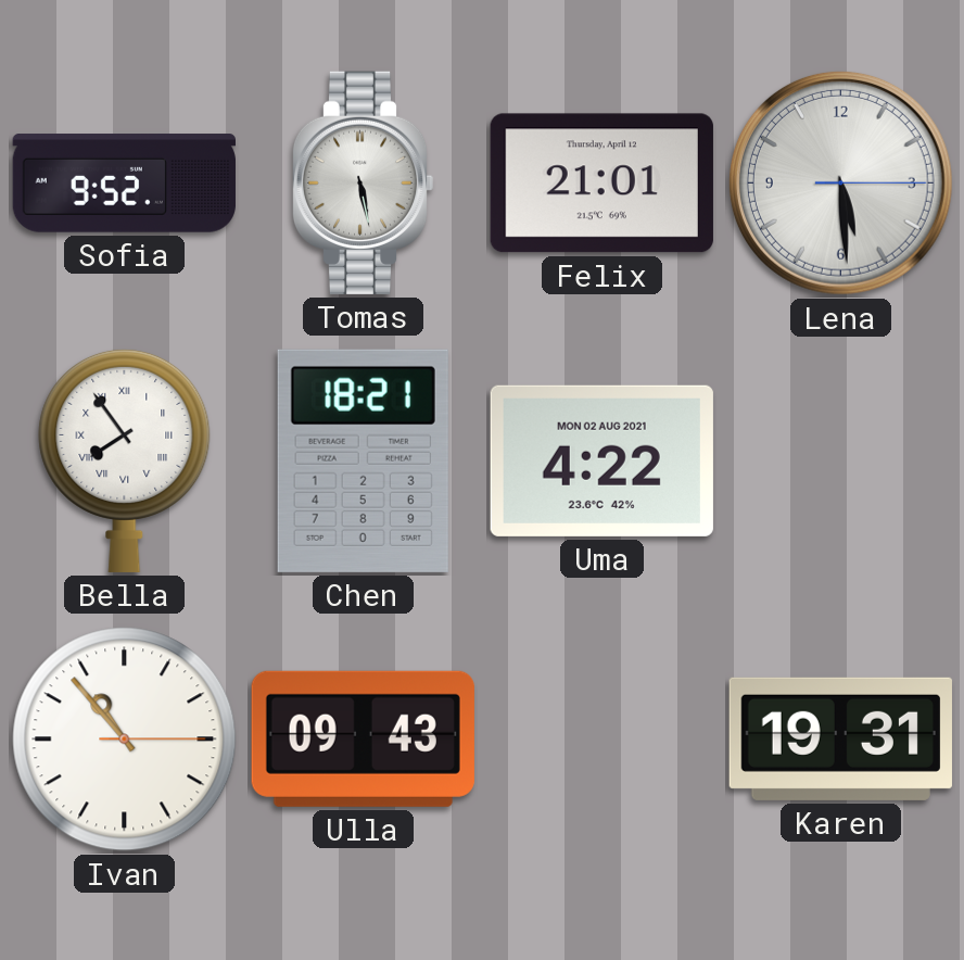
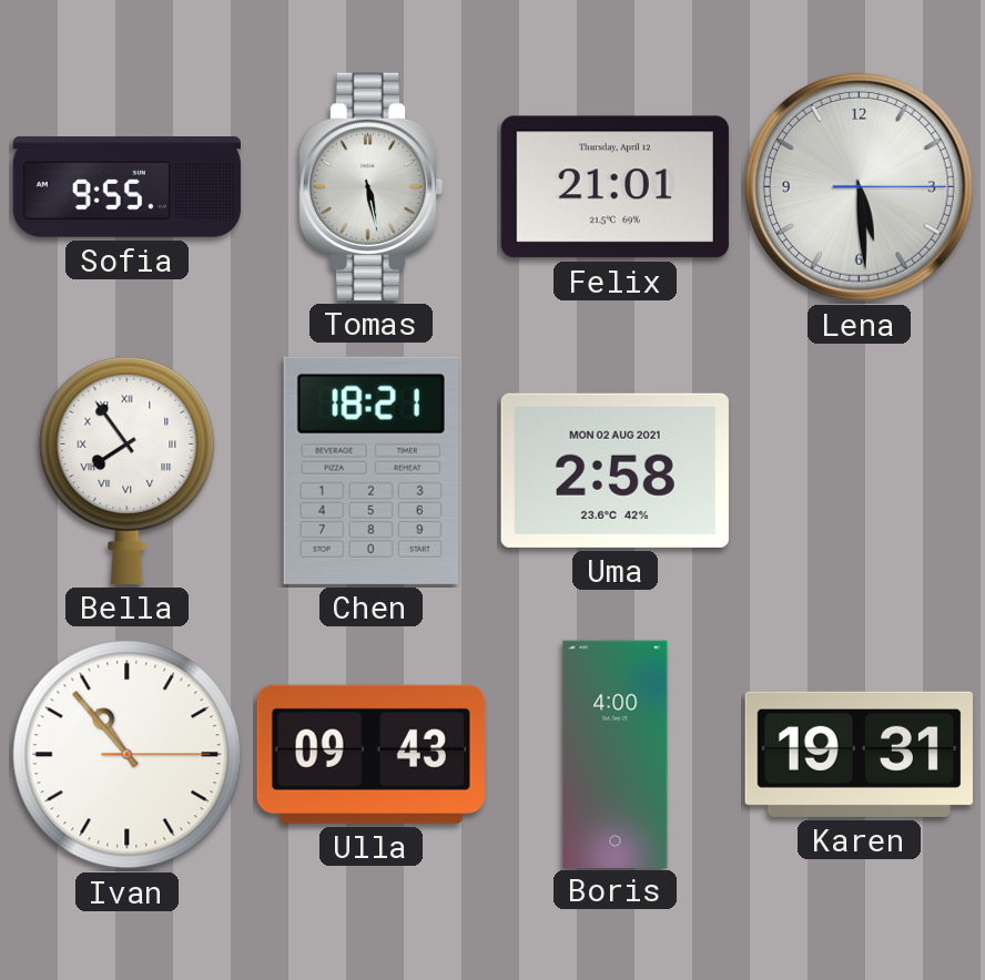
Sofia: 9:52 -> 9:55
Uma: 4:22 -> 2:58
Boris: none -> 4:00
